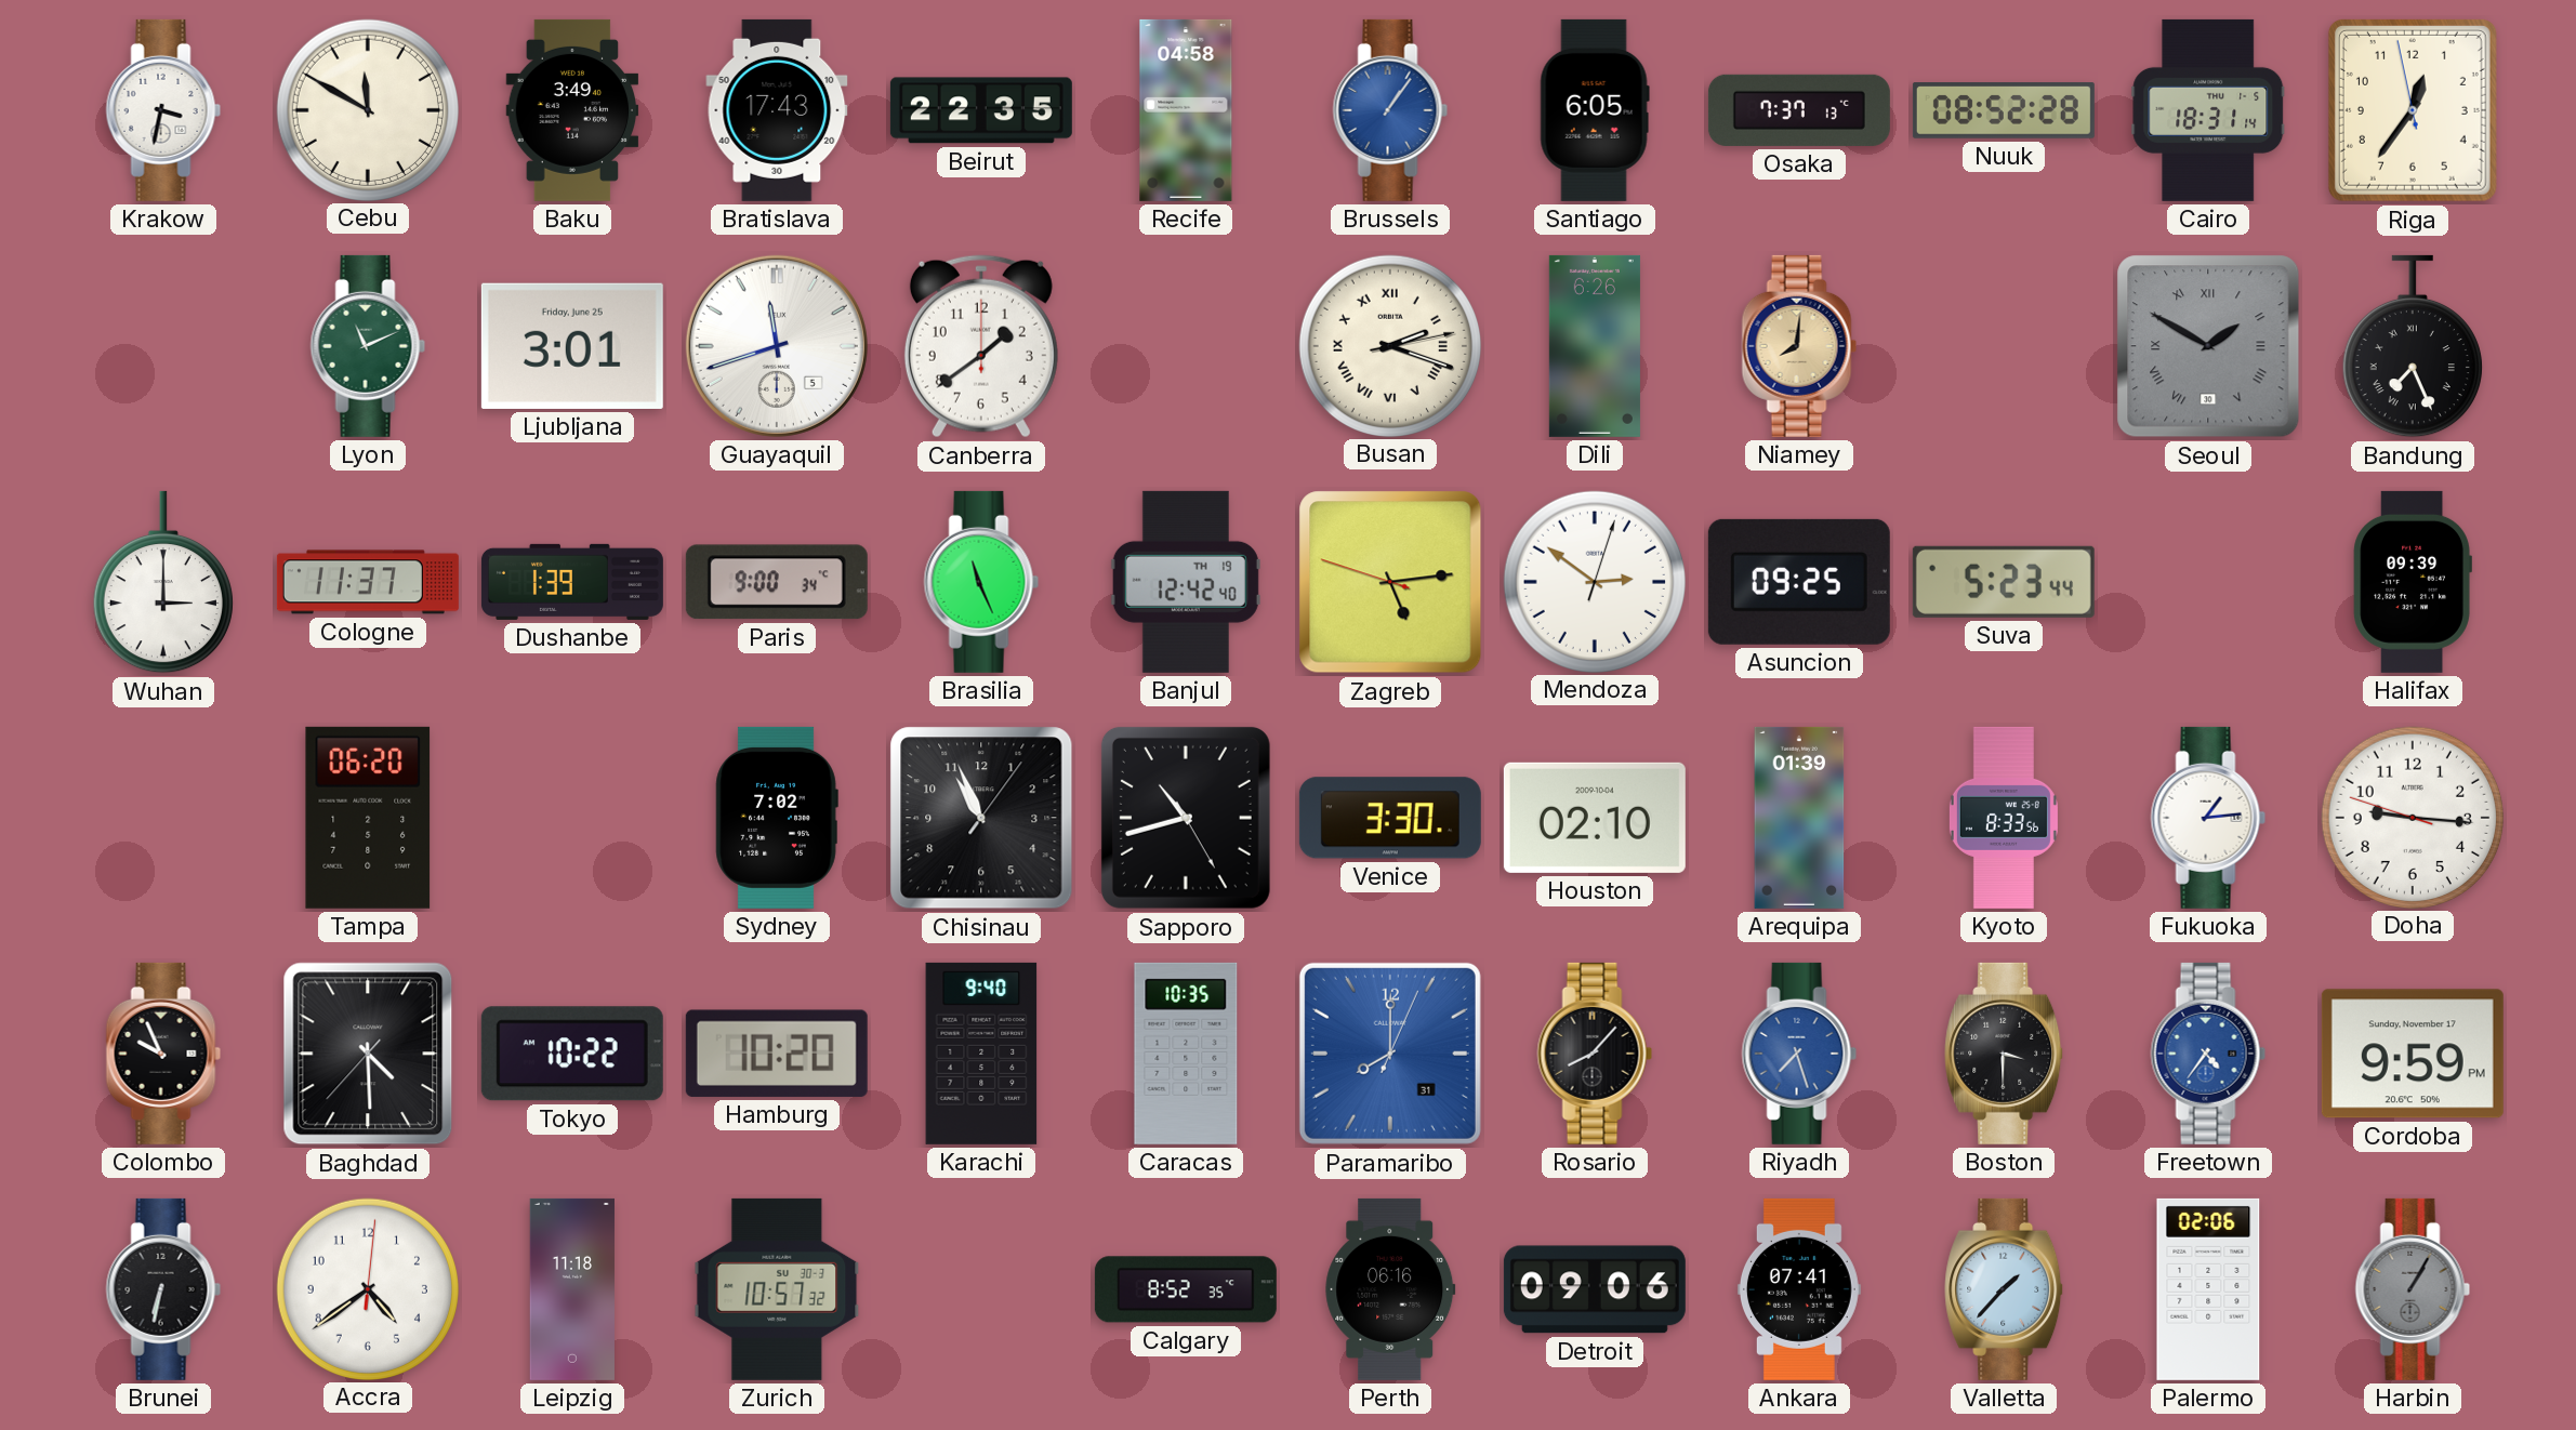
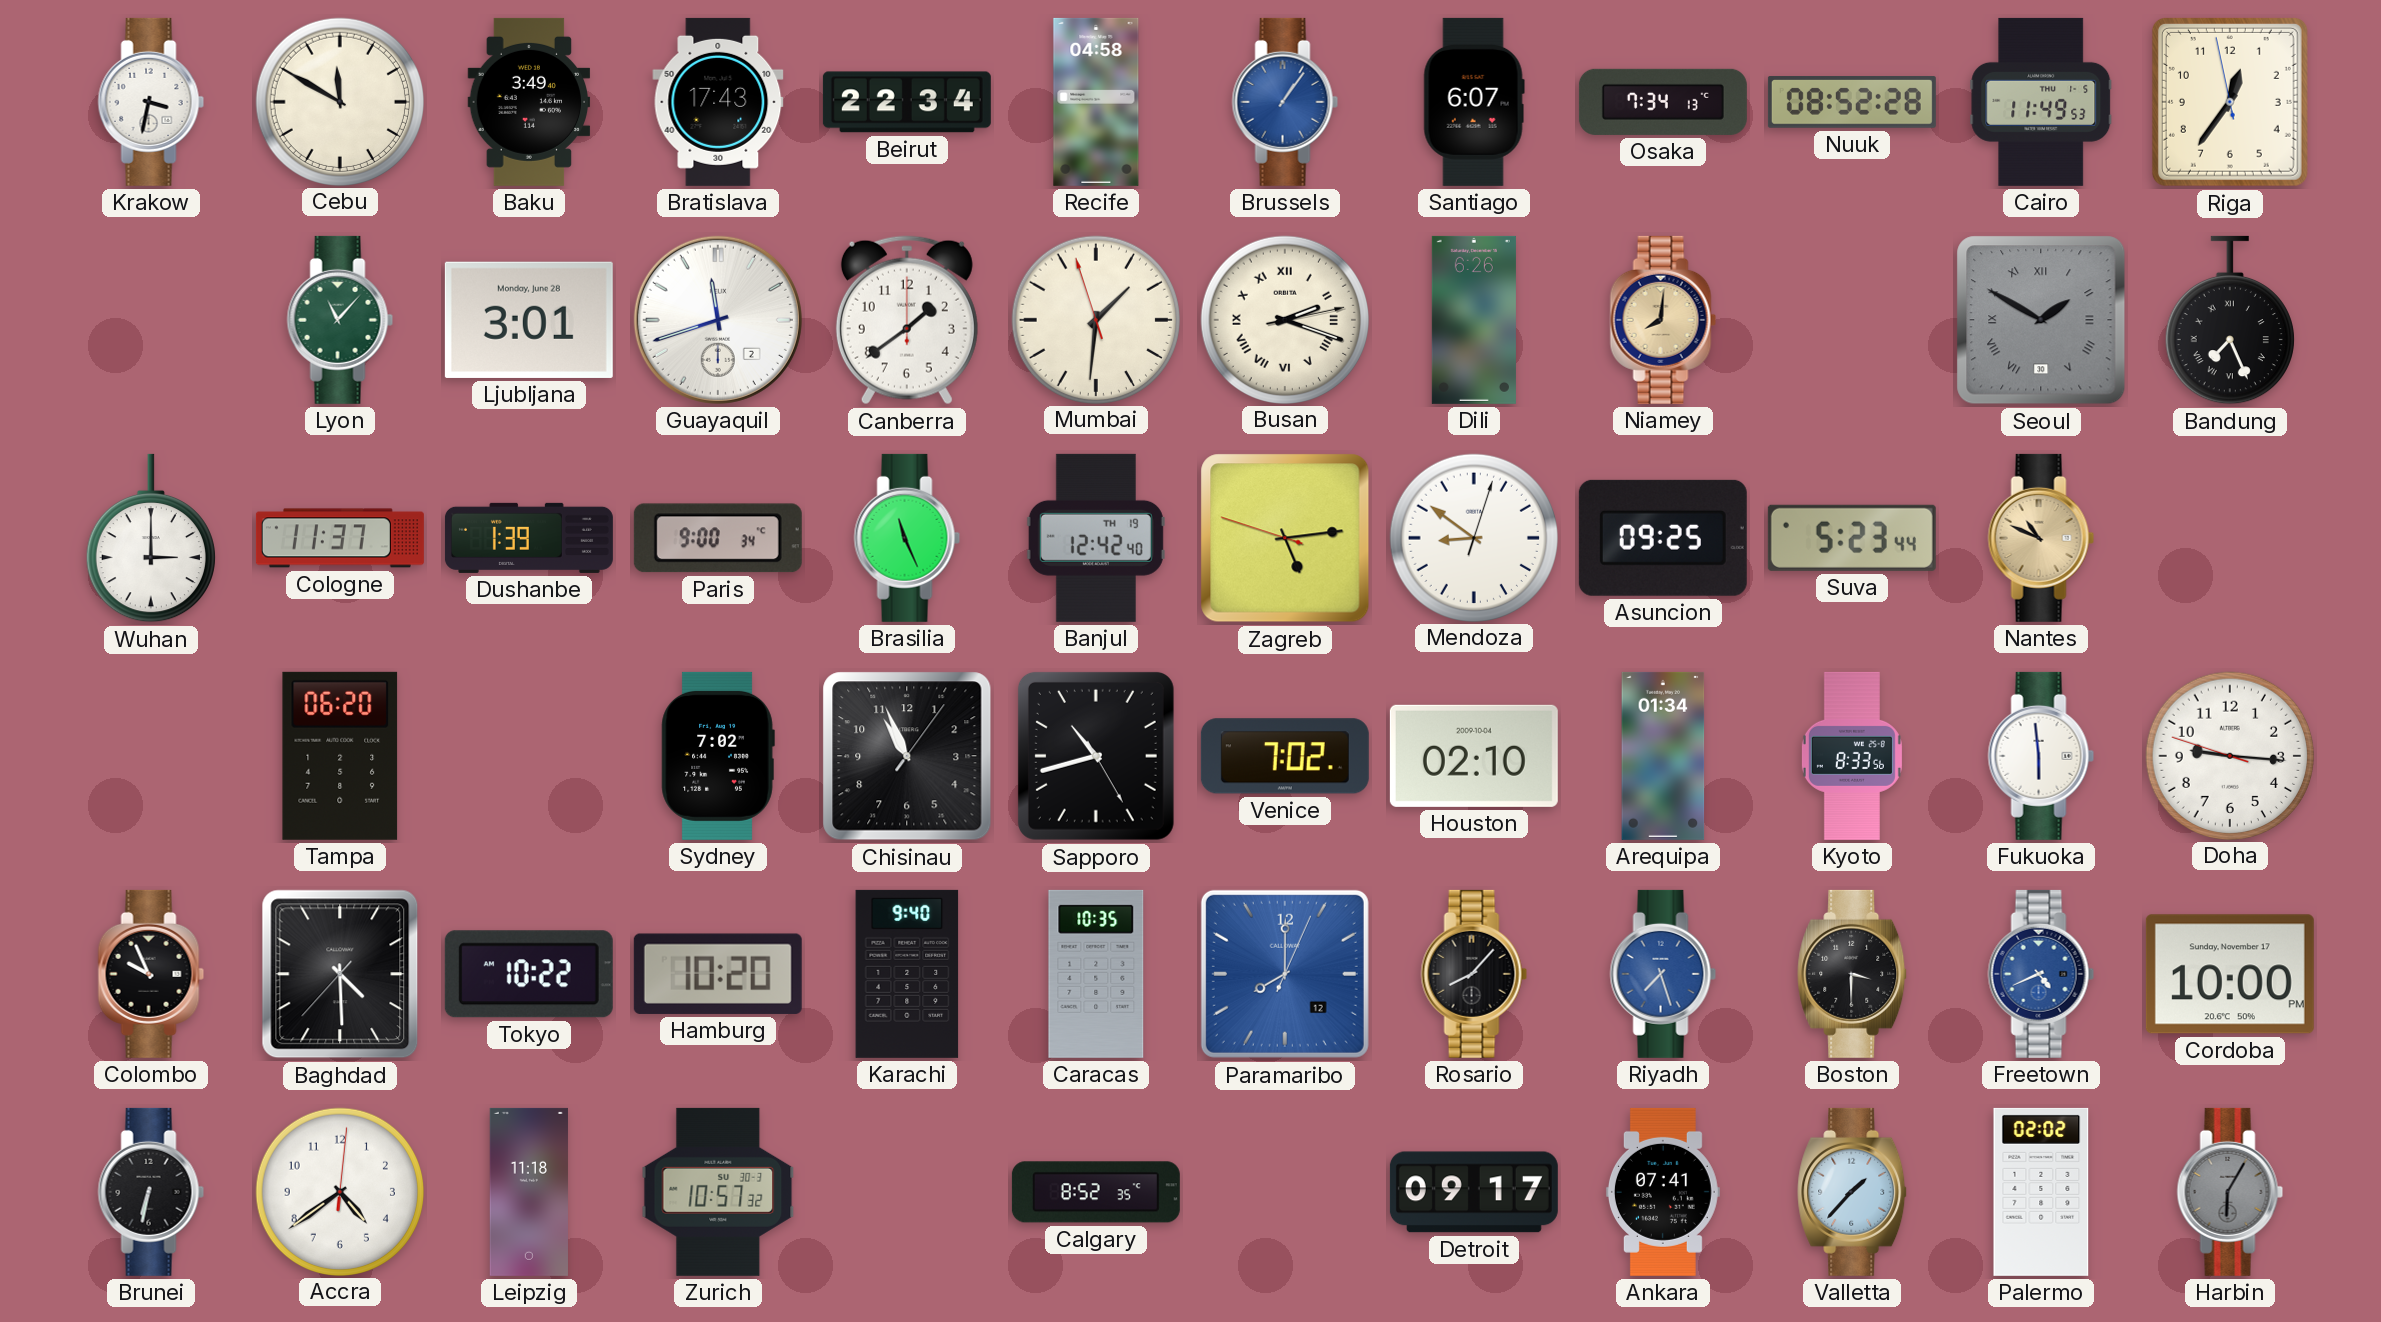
Beirut: 22:35 -> 22:34
Santiago: 6:05 -> 6:07
Osaka: 7:37 -> 7:34
Cairo: 18:31 -> 11:49
Lyon: 11:11 -> 11:07
Ljubljana date: Friday, June 25 -> Monday, June 28
Guayaquil date: 5 -> 2
Mumbai: none -> 1:30
Mendoza: 2:51 -> 8:51
Nantes: none -> 10:49
Halifax: 09:39 -> none
Venice: 3:30 -> 7:02
Arequipa: 01:39 -> 01:34
Fukuoka: 1:14 -> 5:59
Paramaribo date: 31 -> 12
Freetown: 4:36 -> 4:41
Cordoba: 9:59 -> 10:00
Perth: 06:16 -> none
Detroit: 09:06 -> 09:17
Palermo: 02:06 -> 02:02
Harbin: 1:05 -> 6:05
